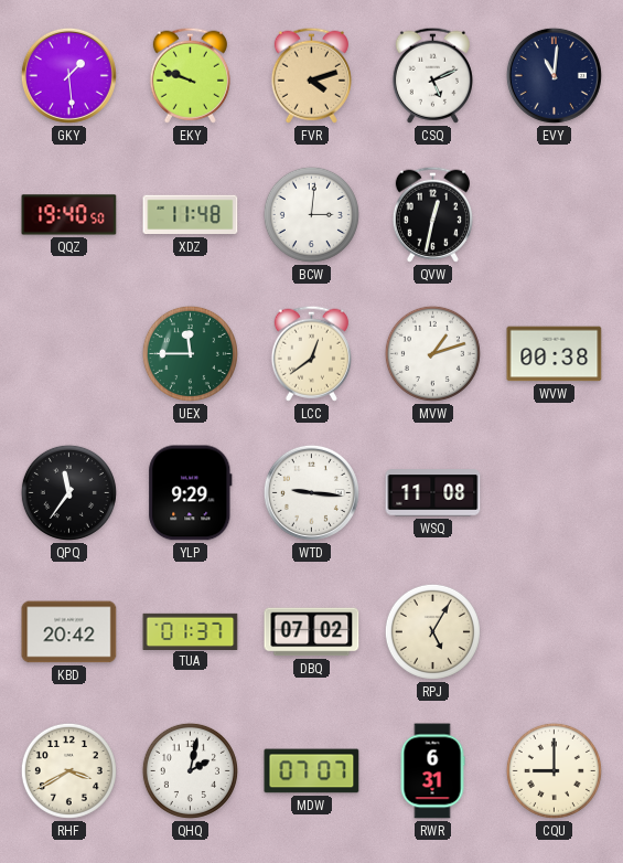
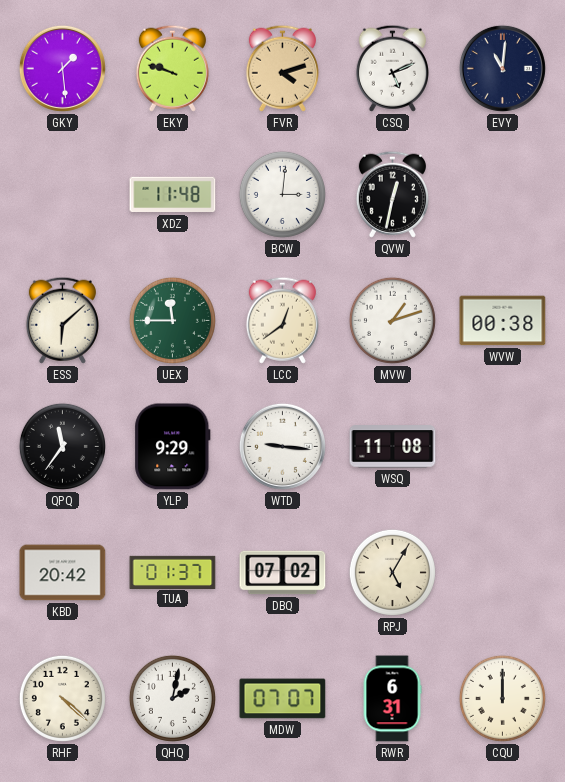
QQZ: 19:40 -> none
ESS: none -> 6:08
RHF: 3:40 -> 4:22
CQU: 9:00 -> 12:00
